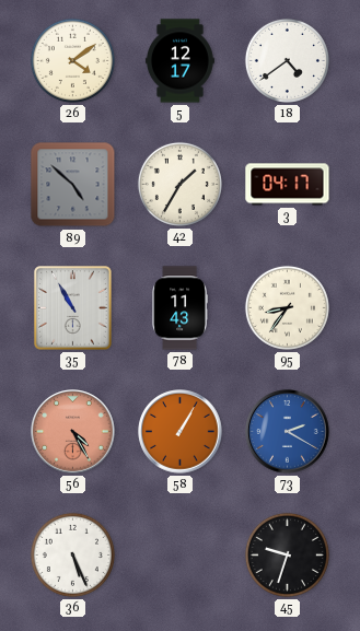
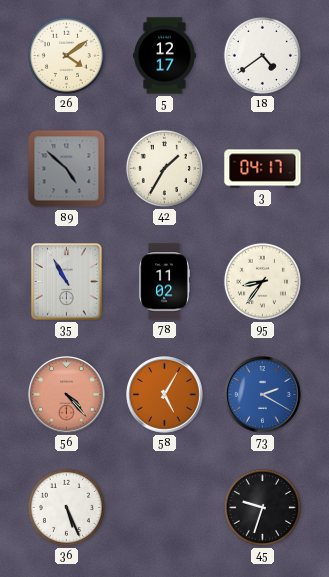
78: 11:43 -> 11:02
56: 4:25 -> 4:23
58: 1:05 -> 5:05
